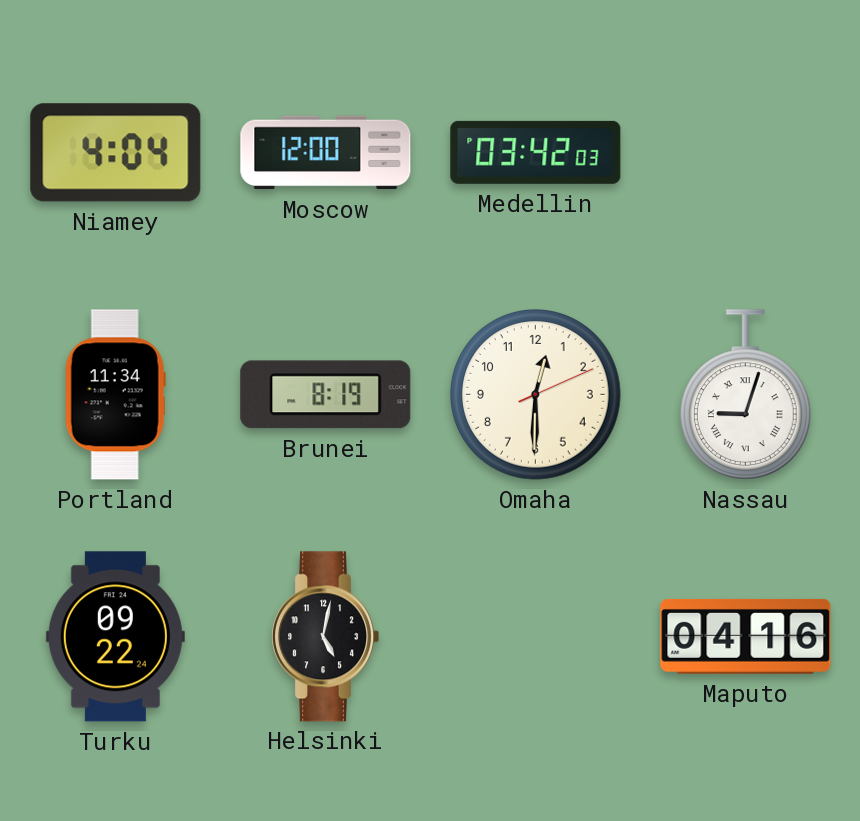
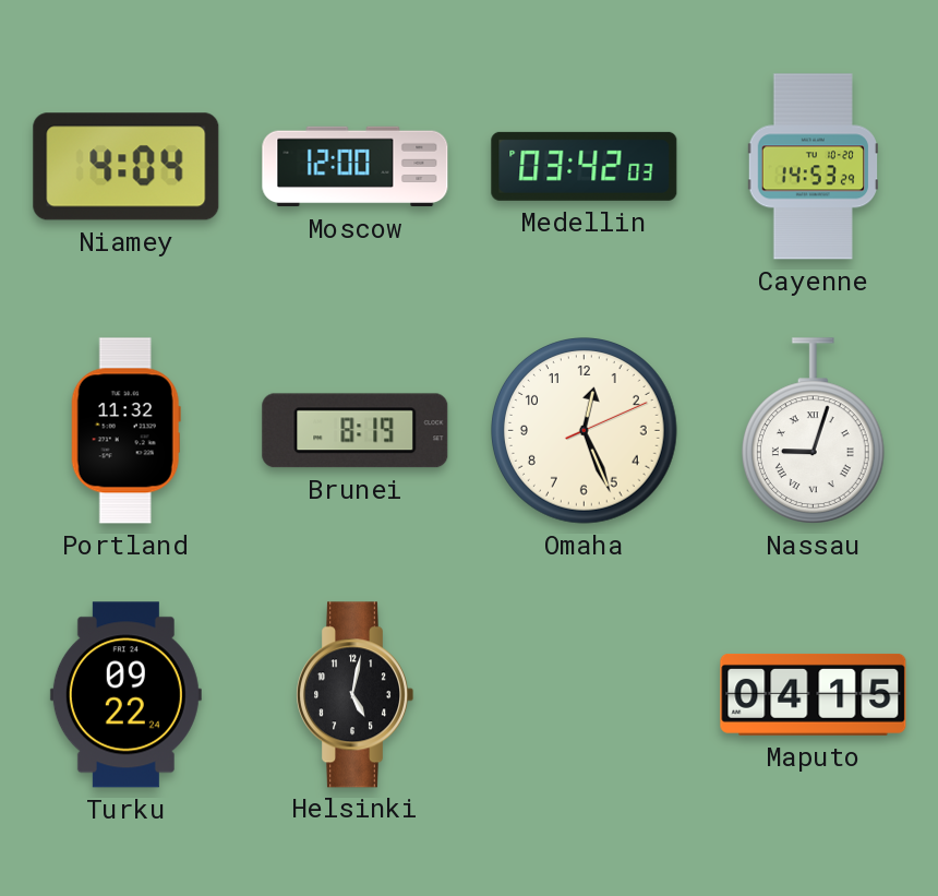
Cayenne: none -> 14:53
Portland: 11:34 -> 11:32
Omaha: 12:30 -> 12:26
Maputo: 04:16 -> 04:15
